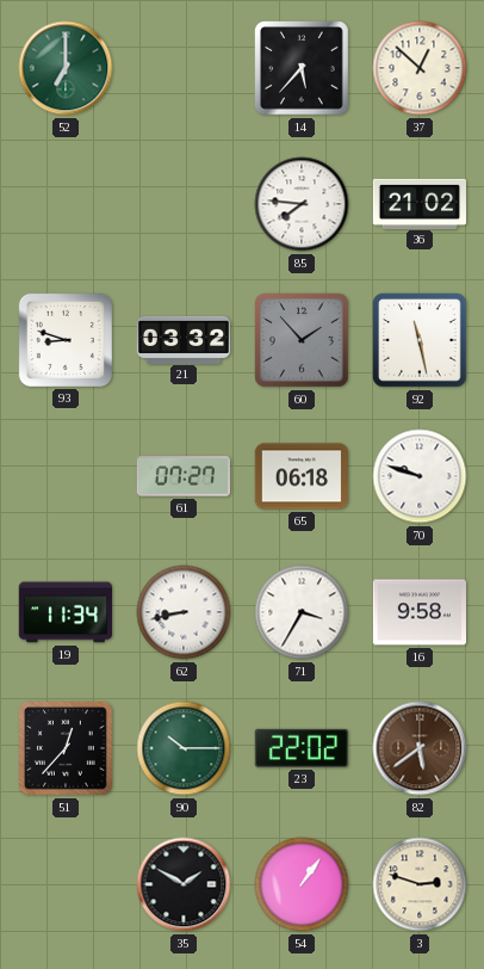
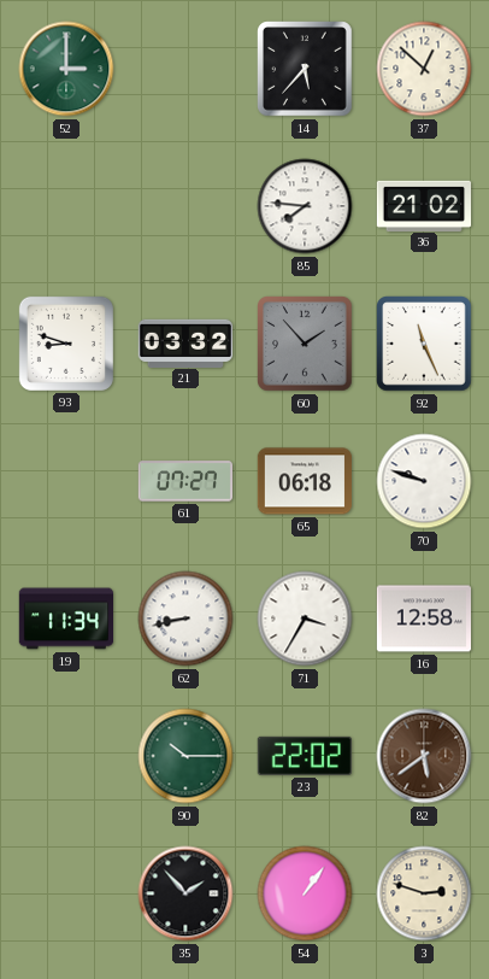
52: 7:00 -> 3:00
92: 11:28 -> 11:26
16: 9:58 -> 12:58
51: 12:37 -> none
35: 1:50 -> 1:53
